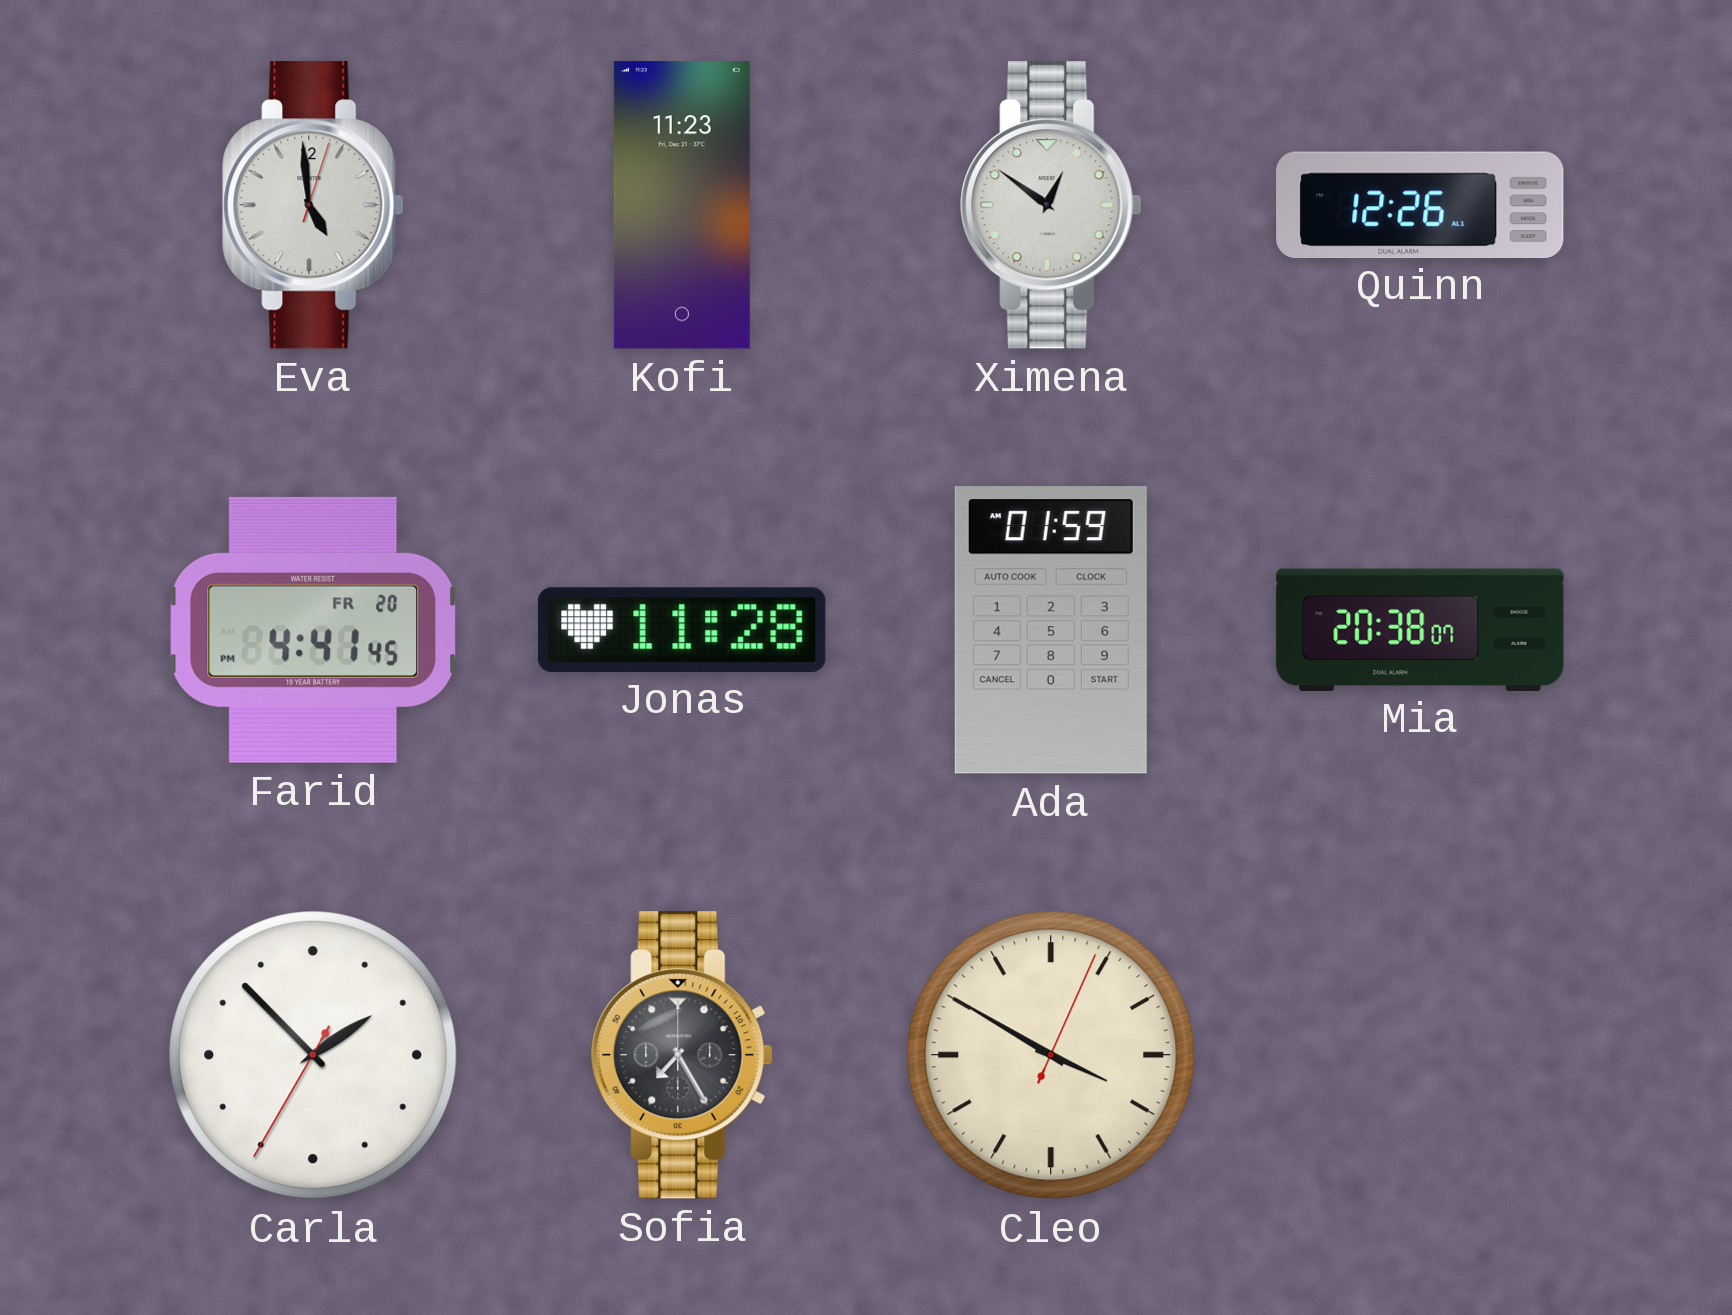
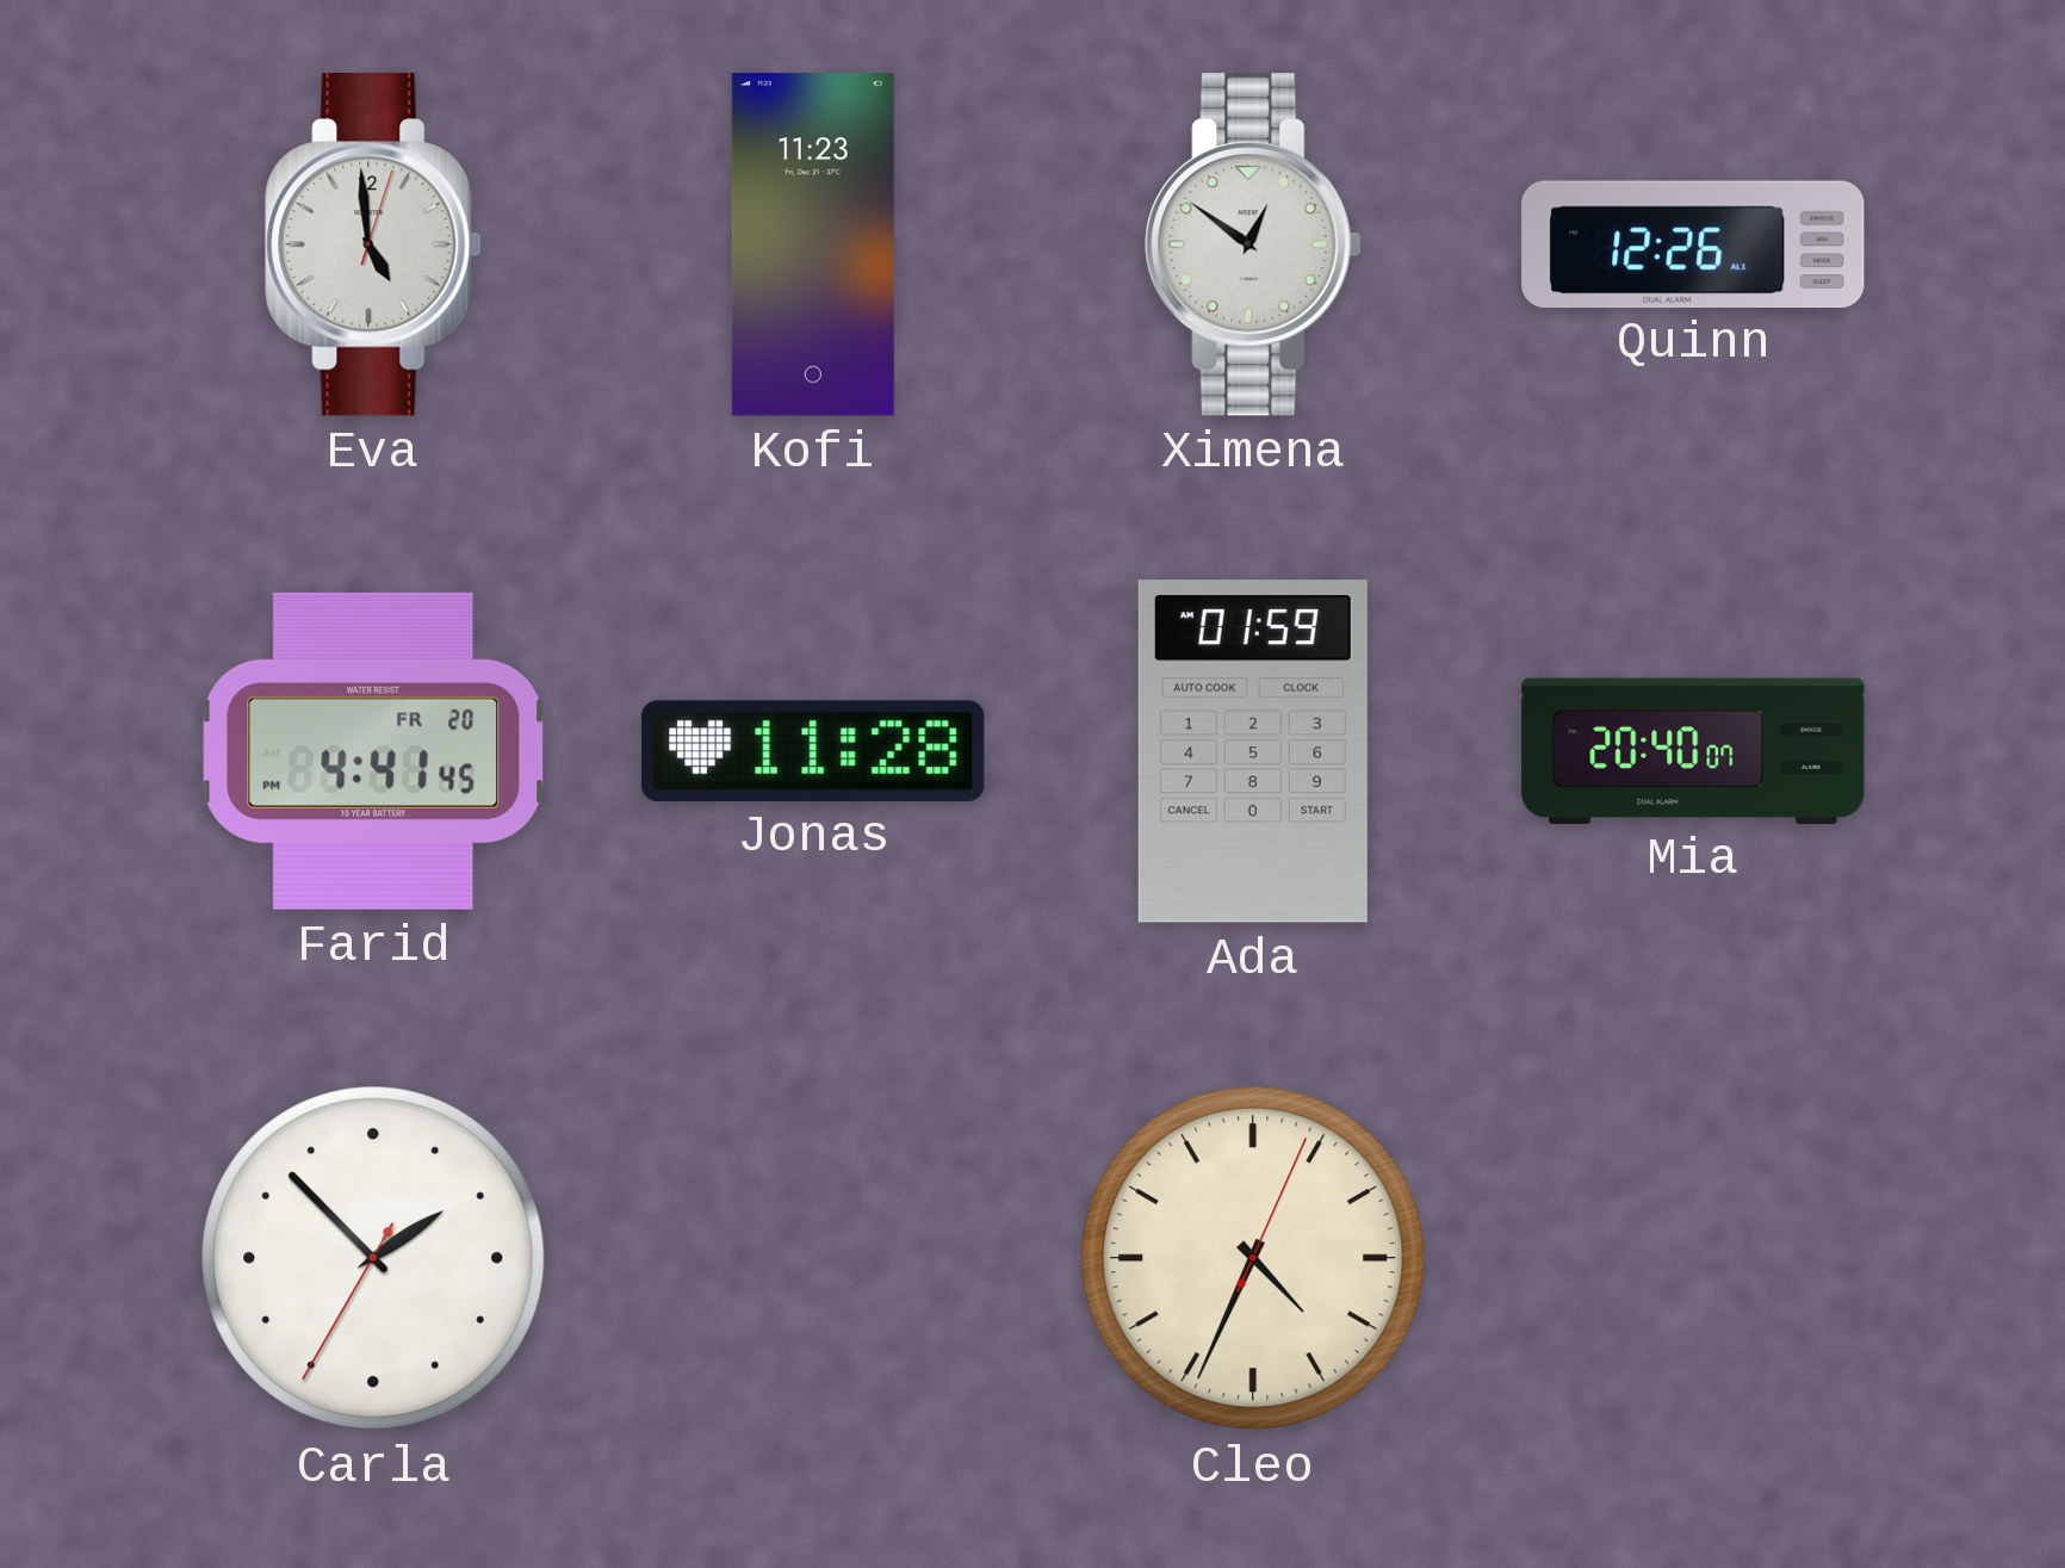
Mia: 20:38 -> 20:40
Sofia: 7:25 -> none
Cleo: 3:50 -> 4:34
